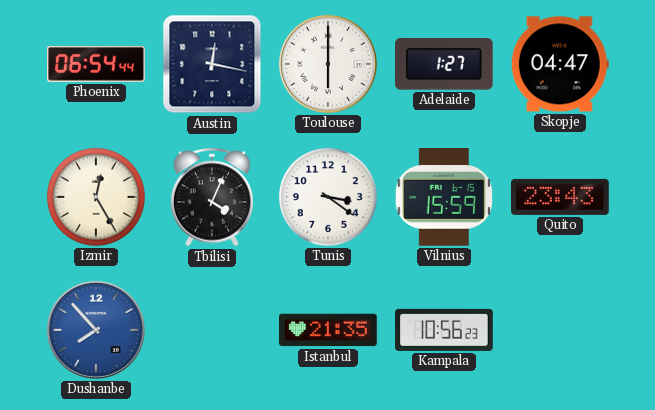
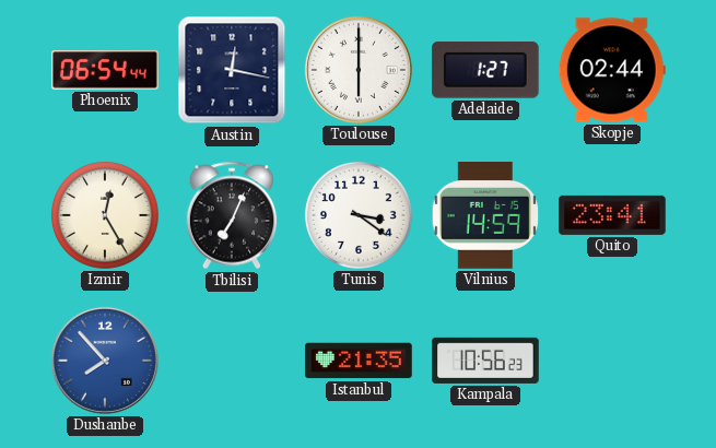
Skopje: 04:47 -> 02:44
Tbilisi: 4:04 -> 7:04
Vilnius: 15:59 -> 14:59
Quito: 23:43 -> 23:41
